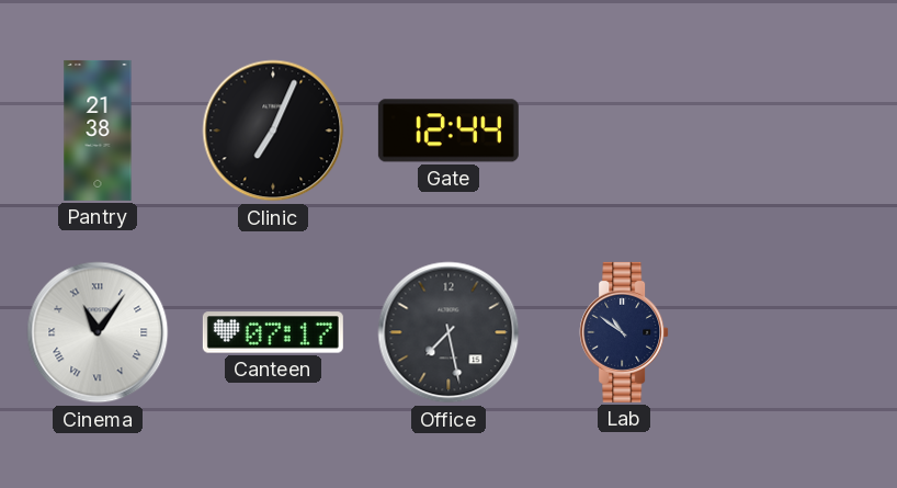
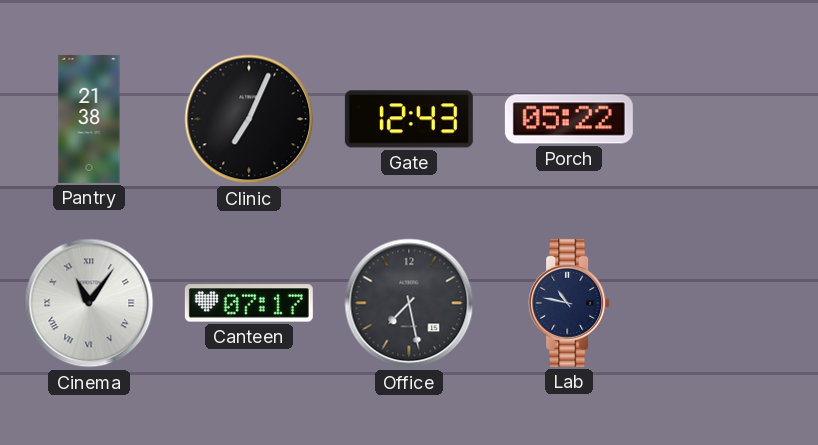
Gate: 12:44 -> 12:43
Porch: none -> 05:22
Lab: 10:51 -> 10:47
